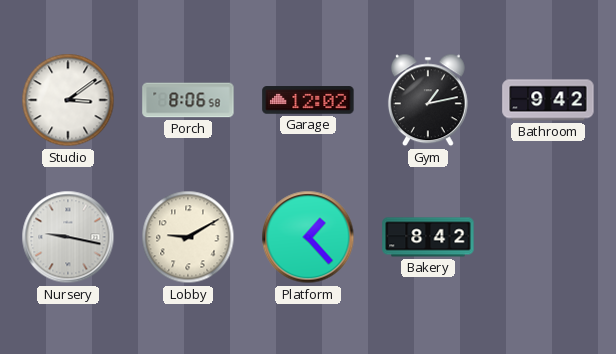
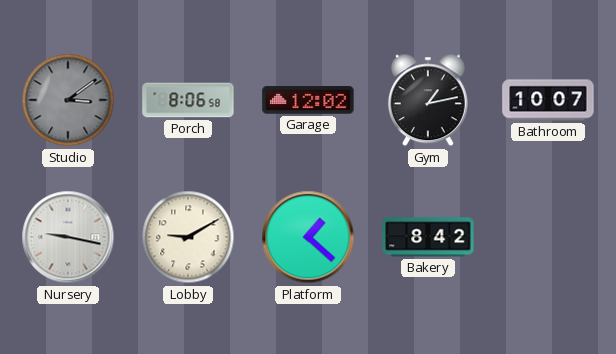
Studio dial: white -> grey
Bathroom: 9:42 -> 10:07
Platform: 1:23 -> 1:22
